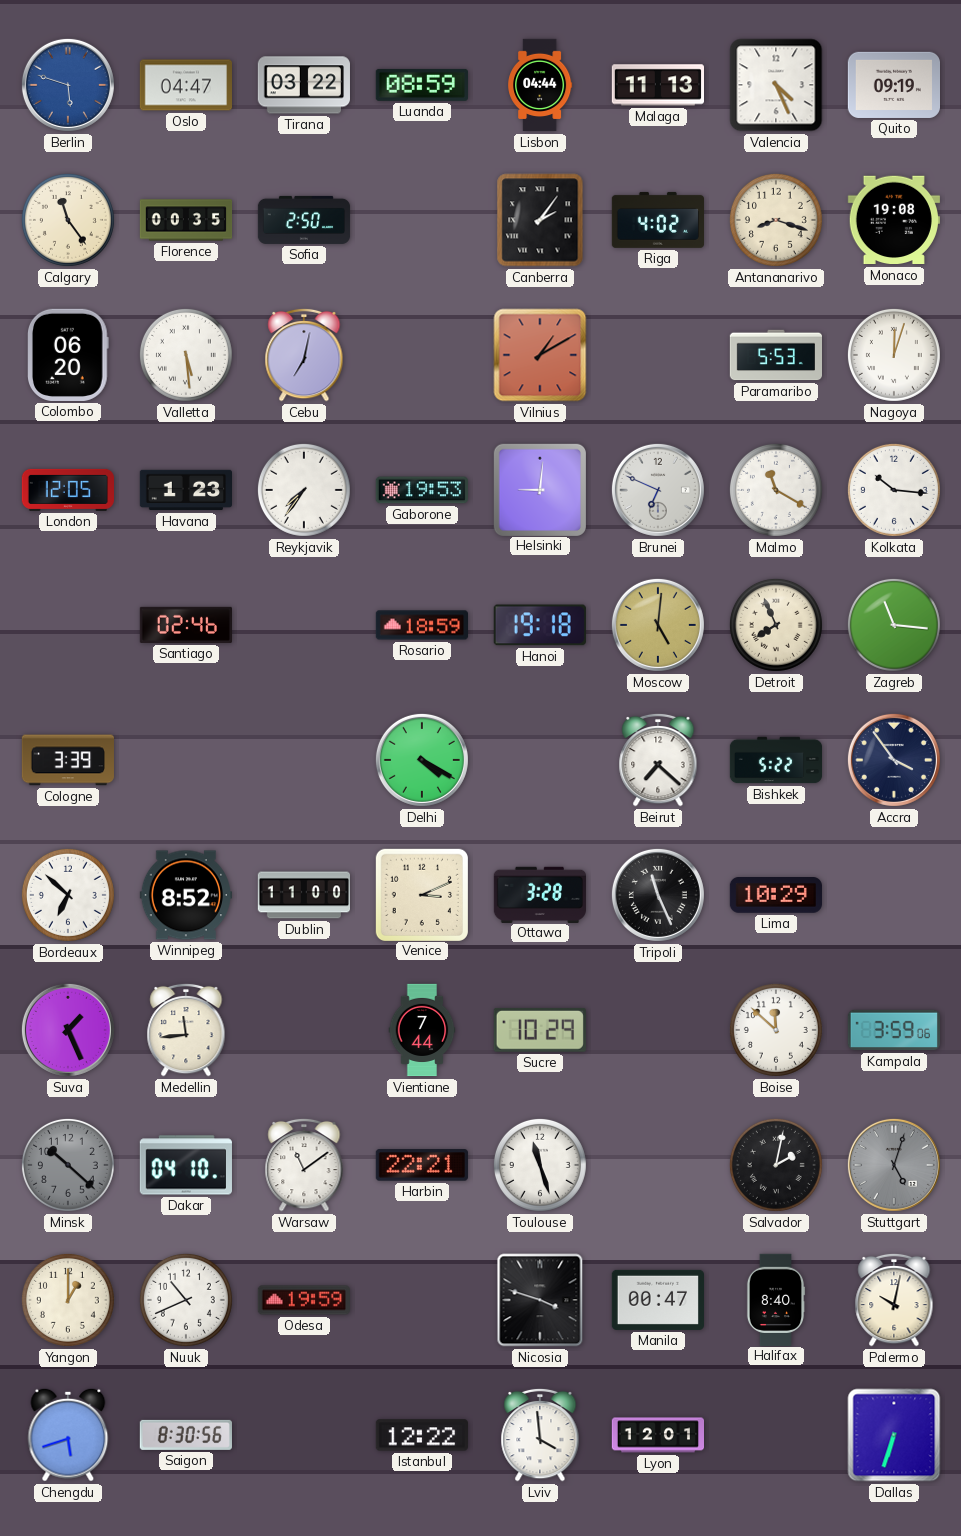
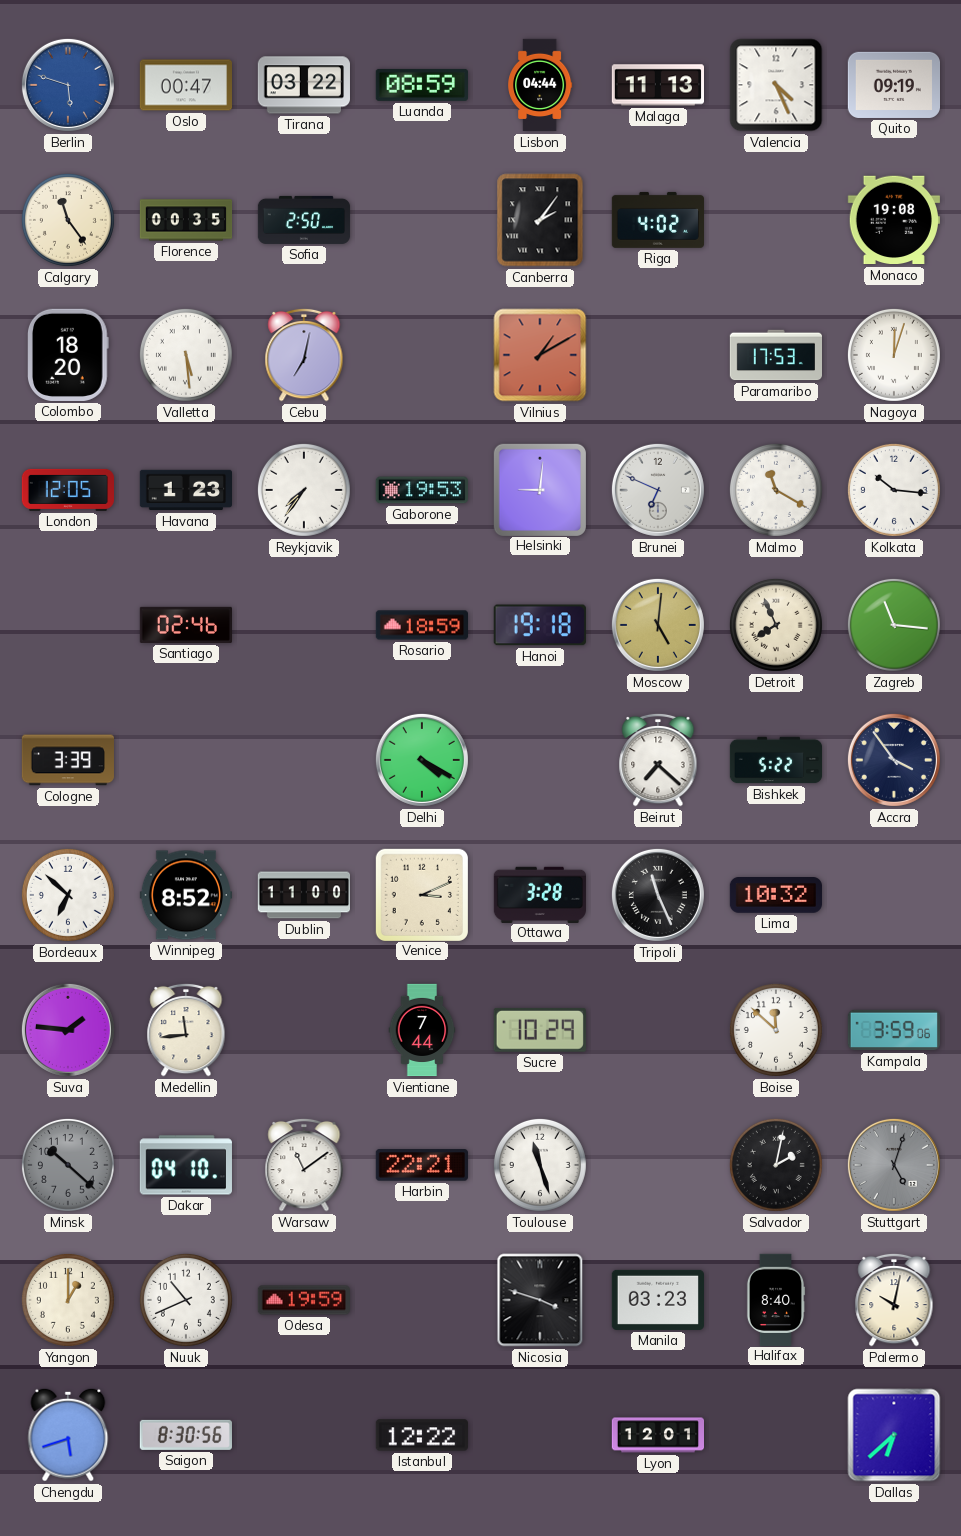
Oslo: 04:47 -> 00:47
Antananarivo: 8:18 -> none
Colombo: 06:20 -> 18:20
Paramaribo: 5:53 -> 17:53
Lima: 10:29 -> 10:32
Suva: 1:26 -> 1:46
Manila: 00:47 -> 03:23
Lviv: 3:59 -> none
Dallas: 6:33 -> 6:38
